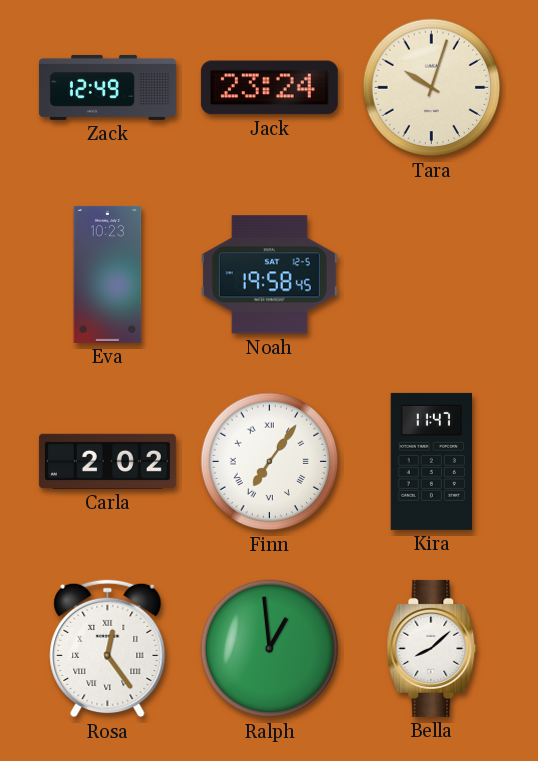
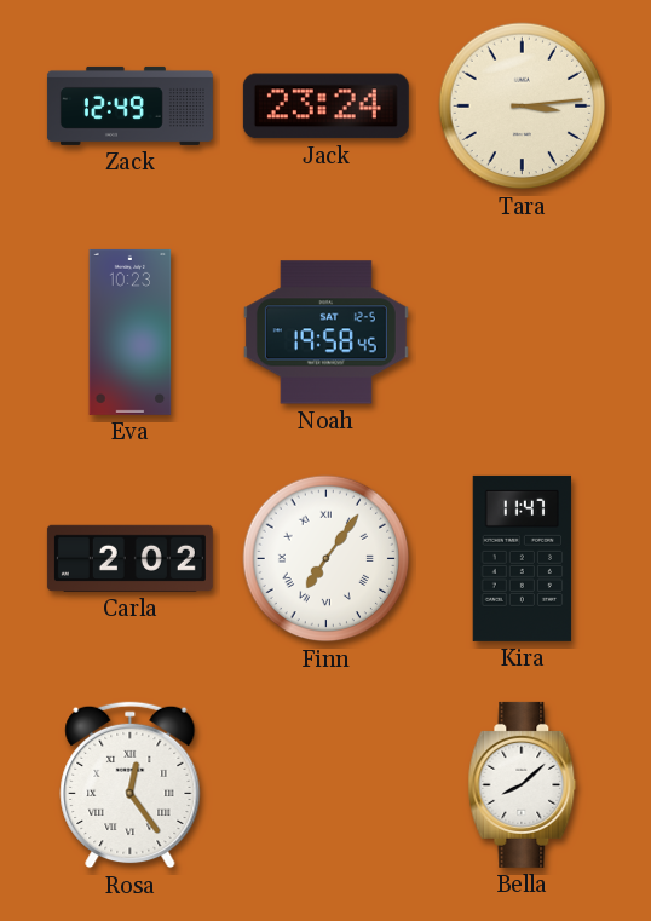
Tara: 10:03 -> 3:14
Ralph: 12:59 -> none
